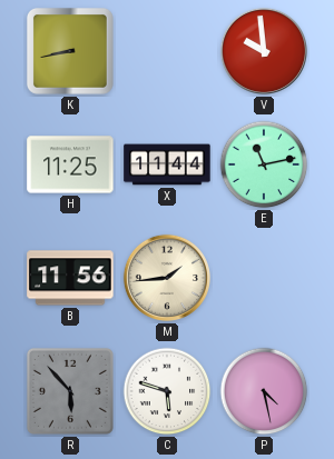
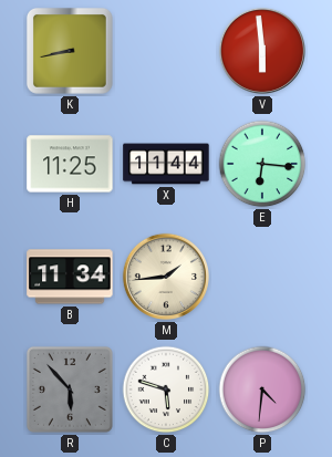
V: 9:59 -> 5:59
E: 11:13 -> 6:16
B: 11:56 -> 11:34
P: 4:28 -> 4:31
